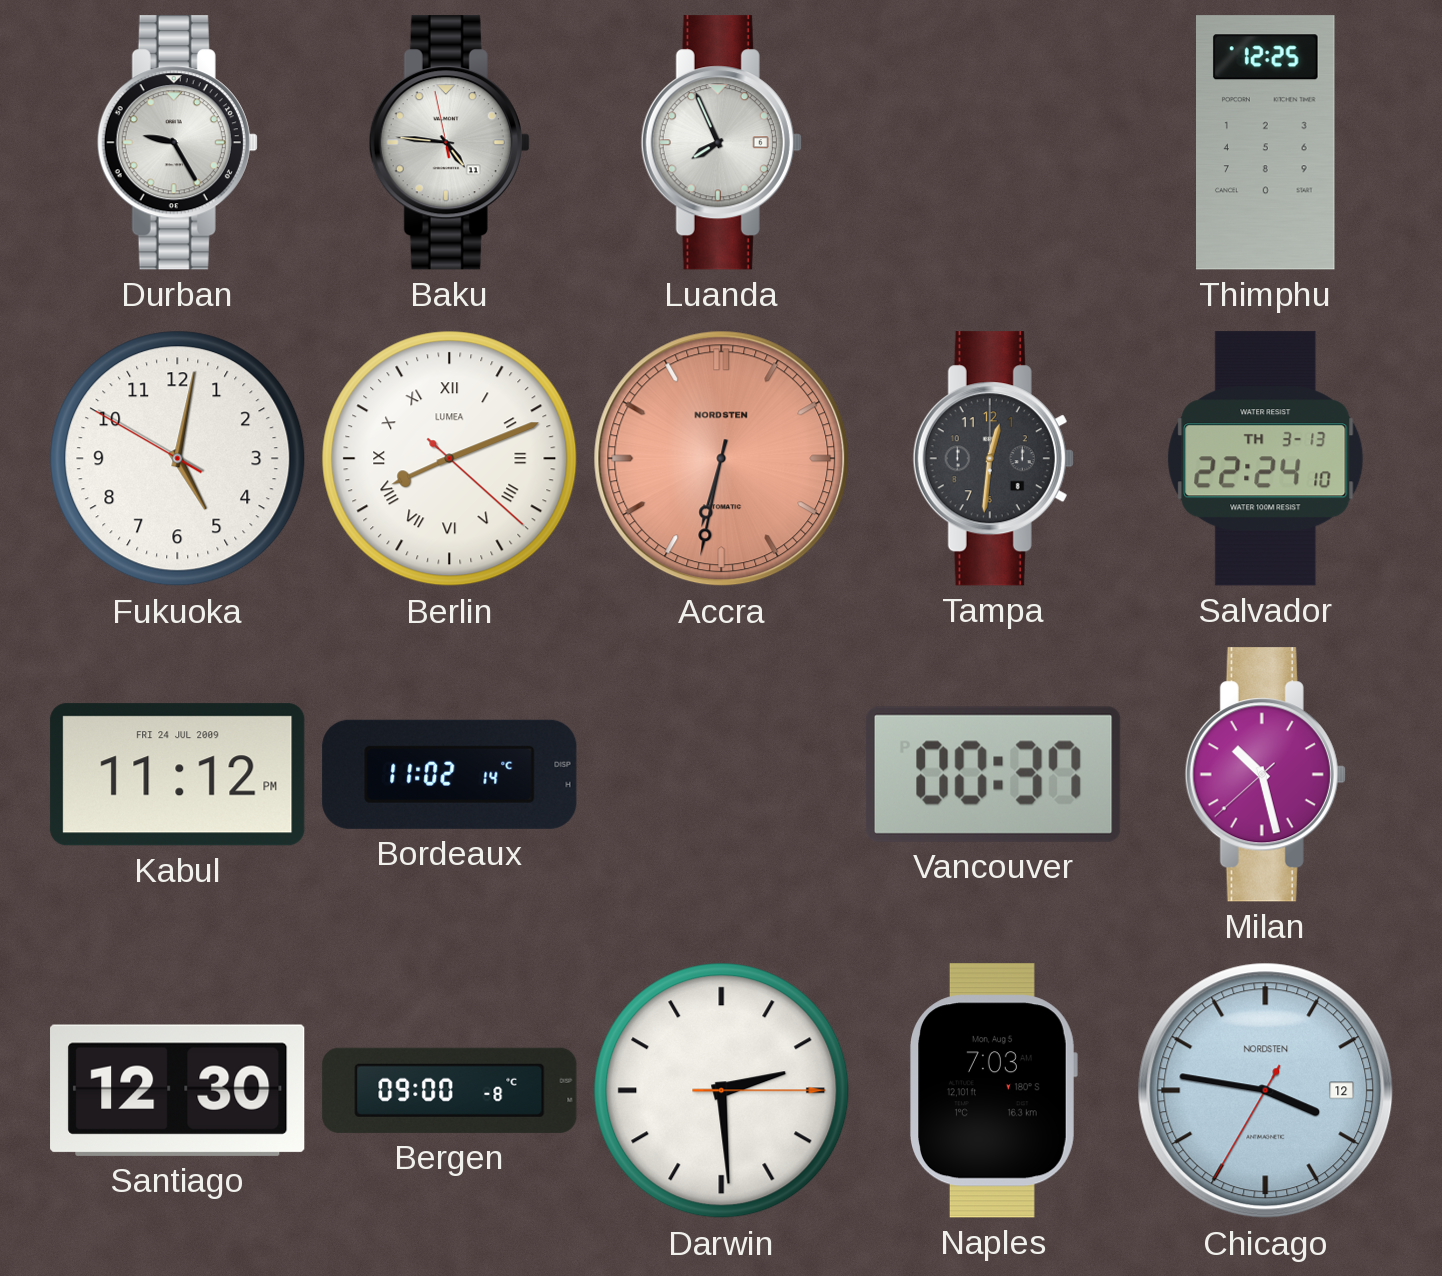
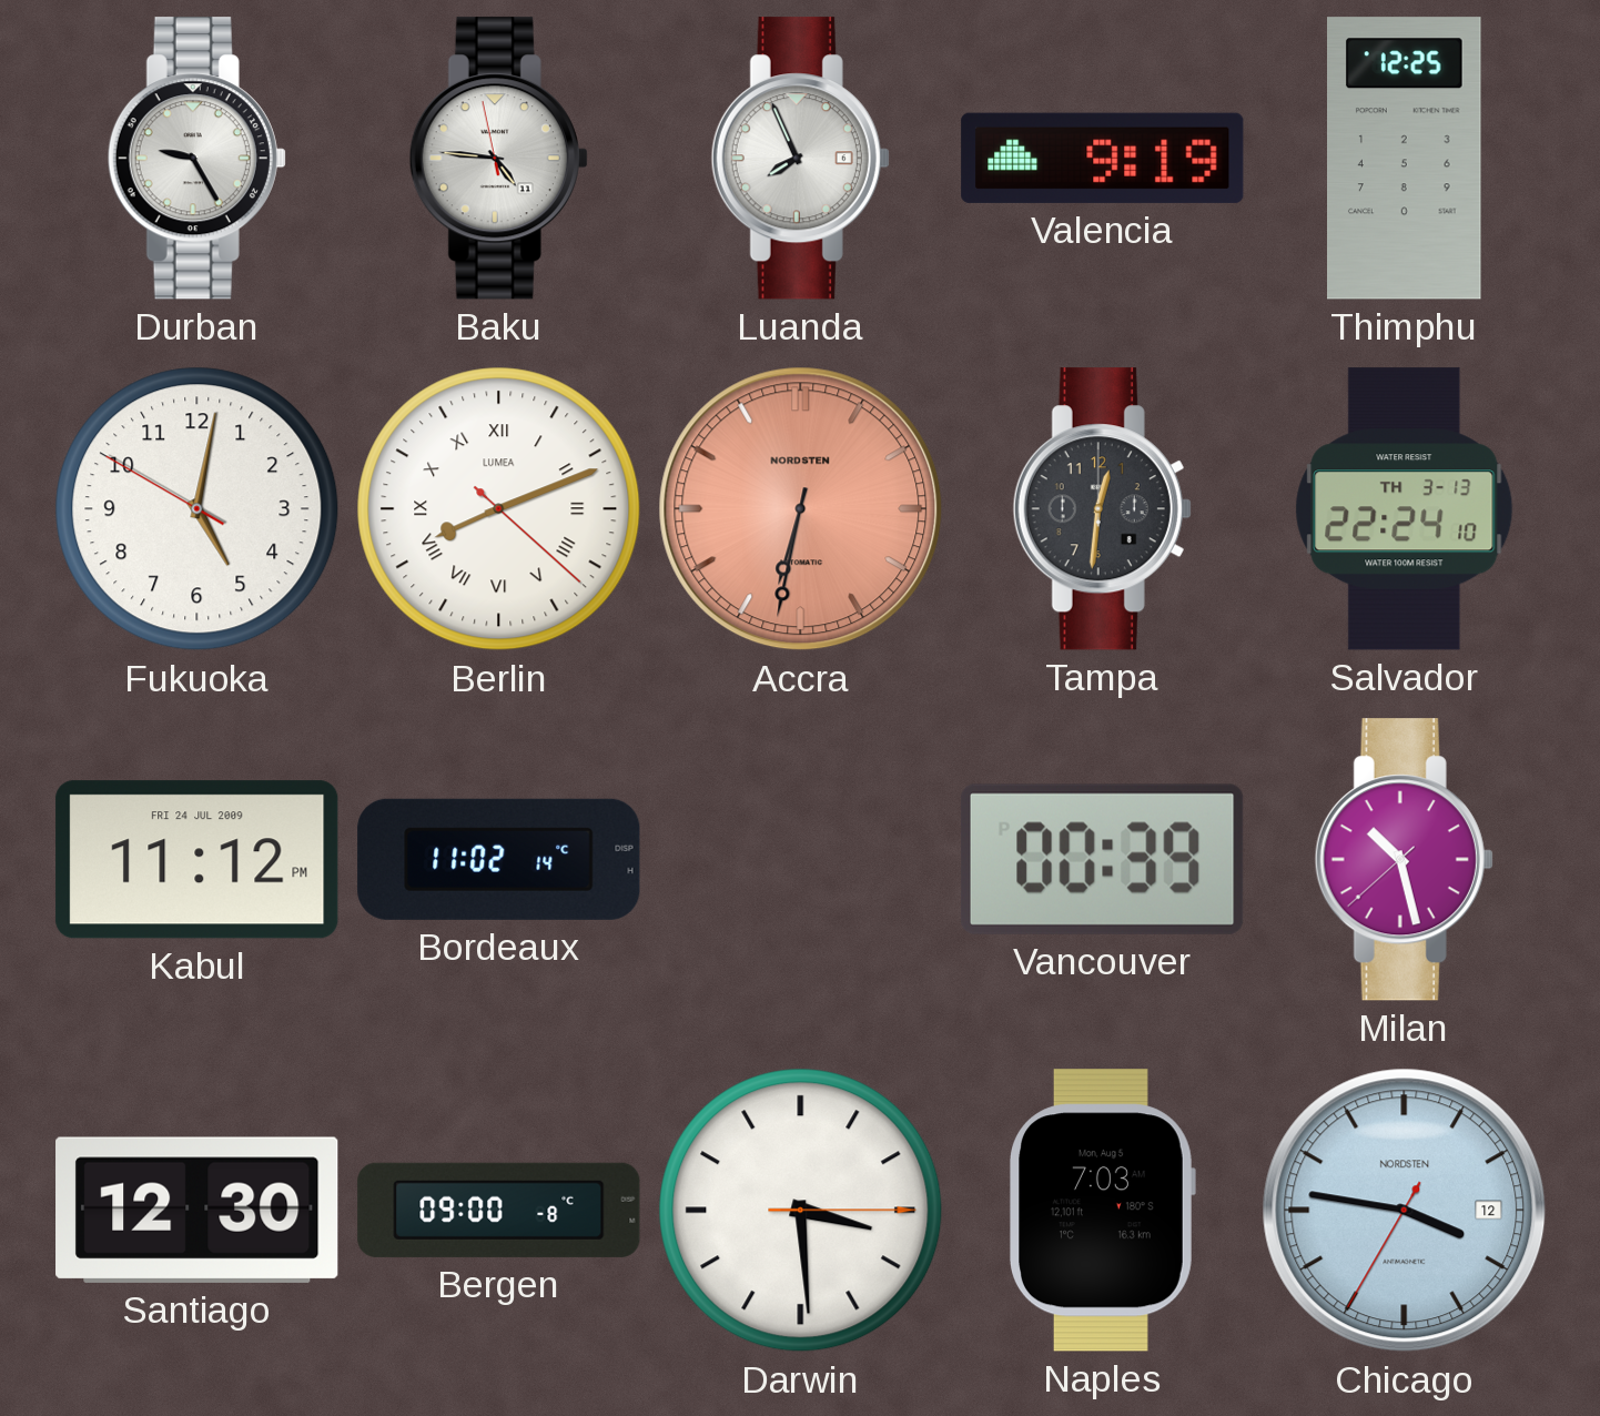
Valencia: none -> 9:19
Vancouver: 00:37 -> 00:39
Darwin: 2:29 -> 3:29
